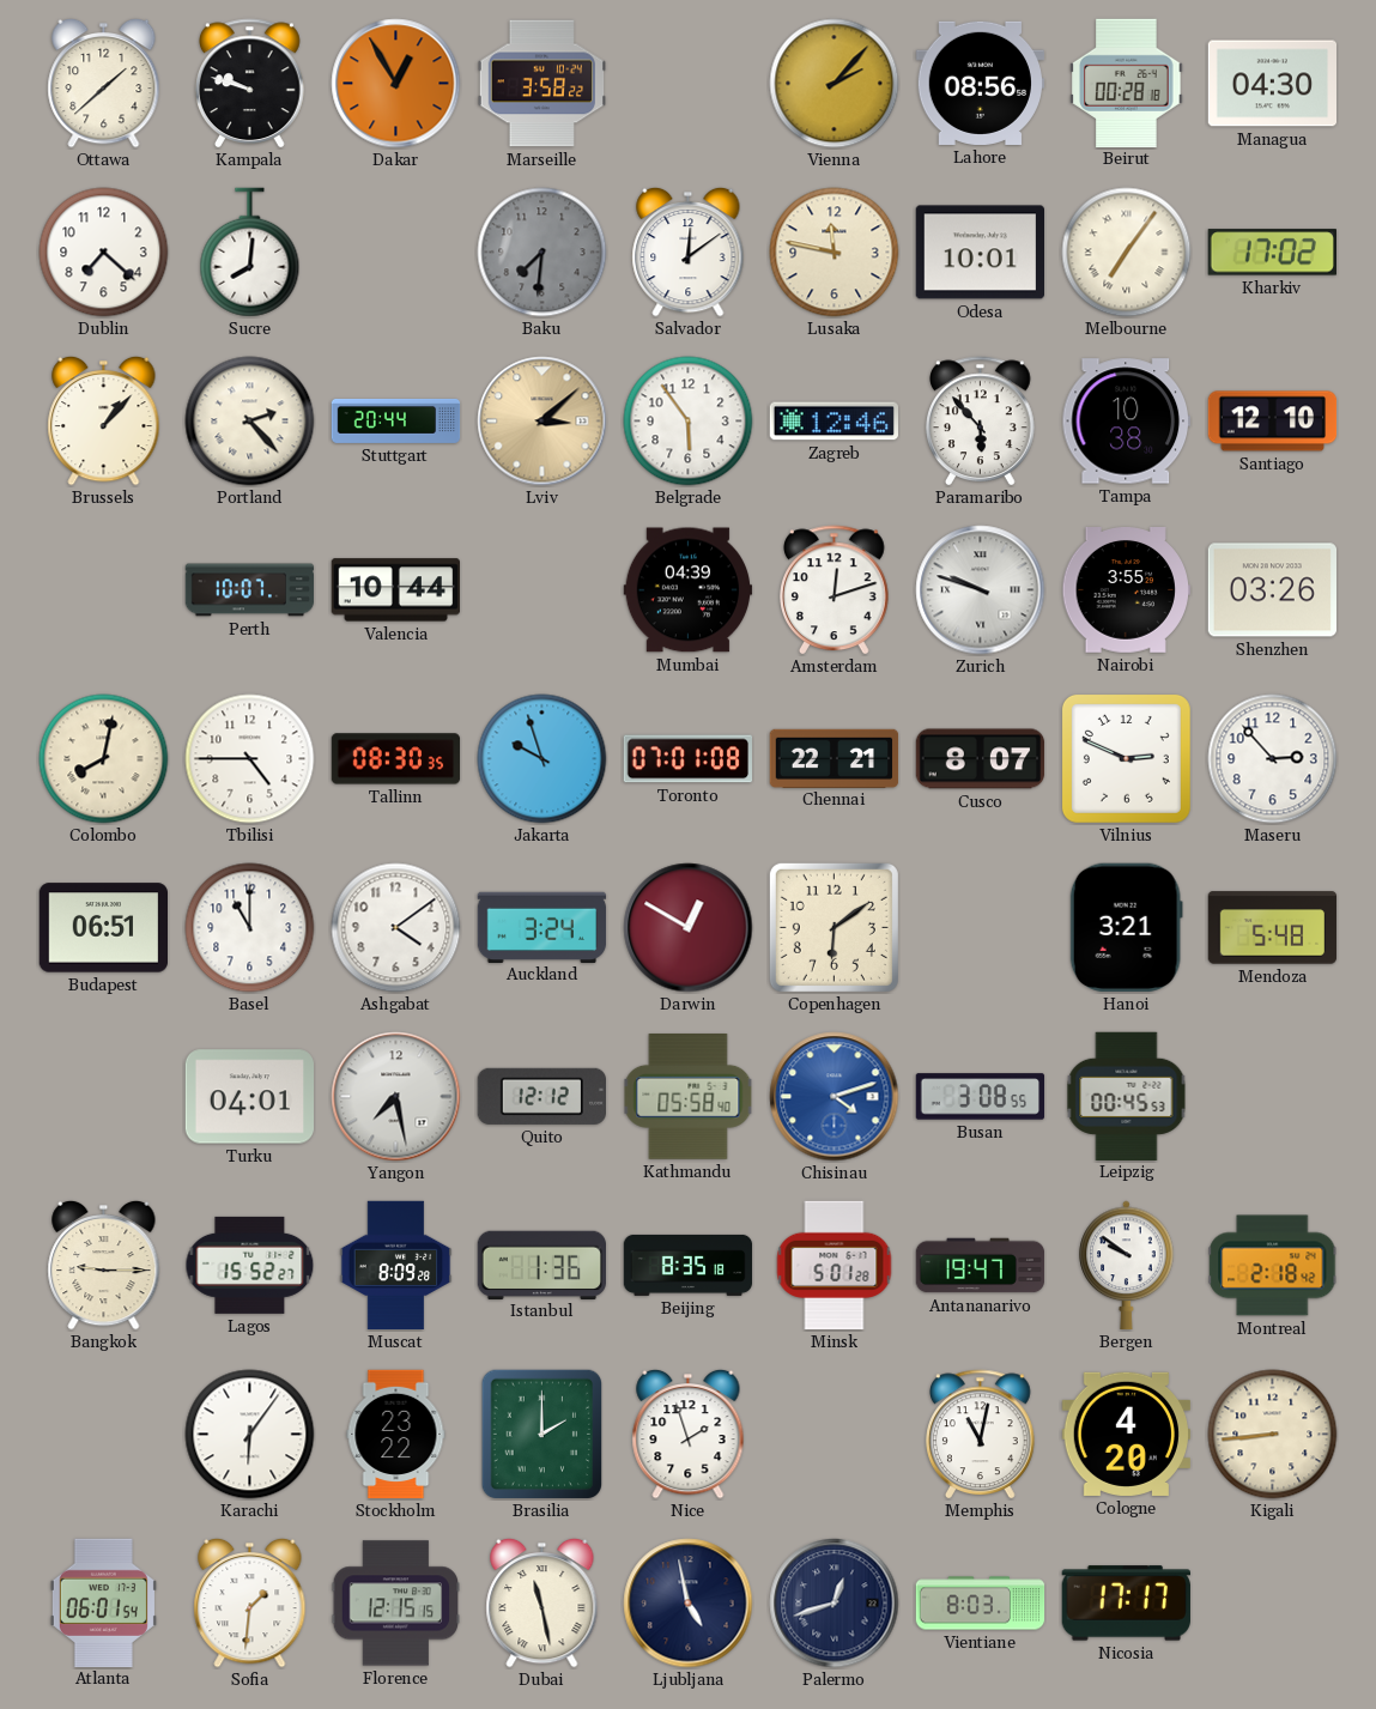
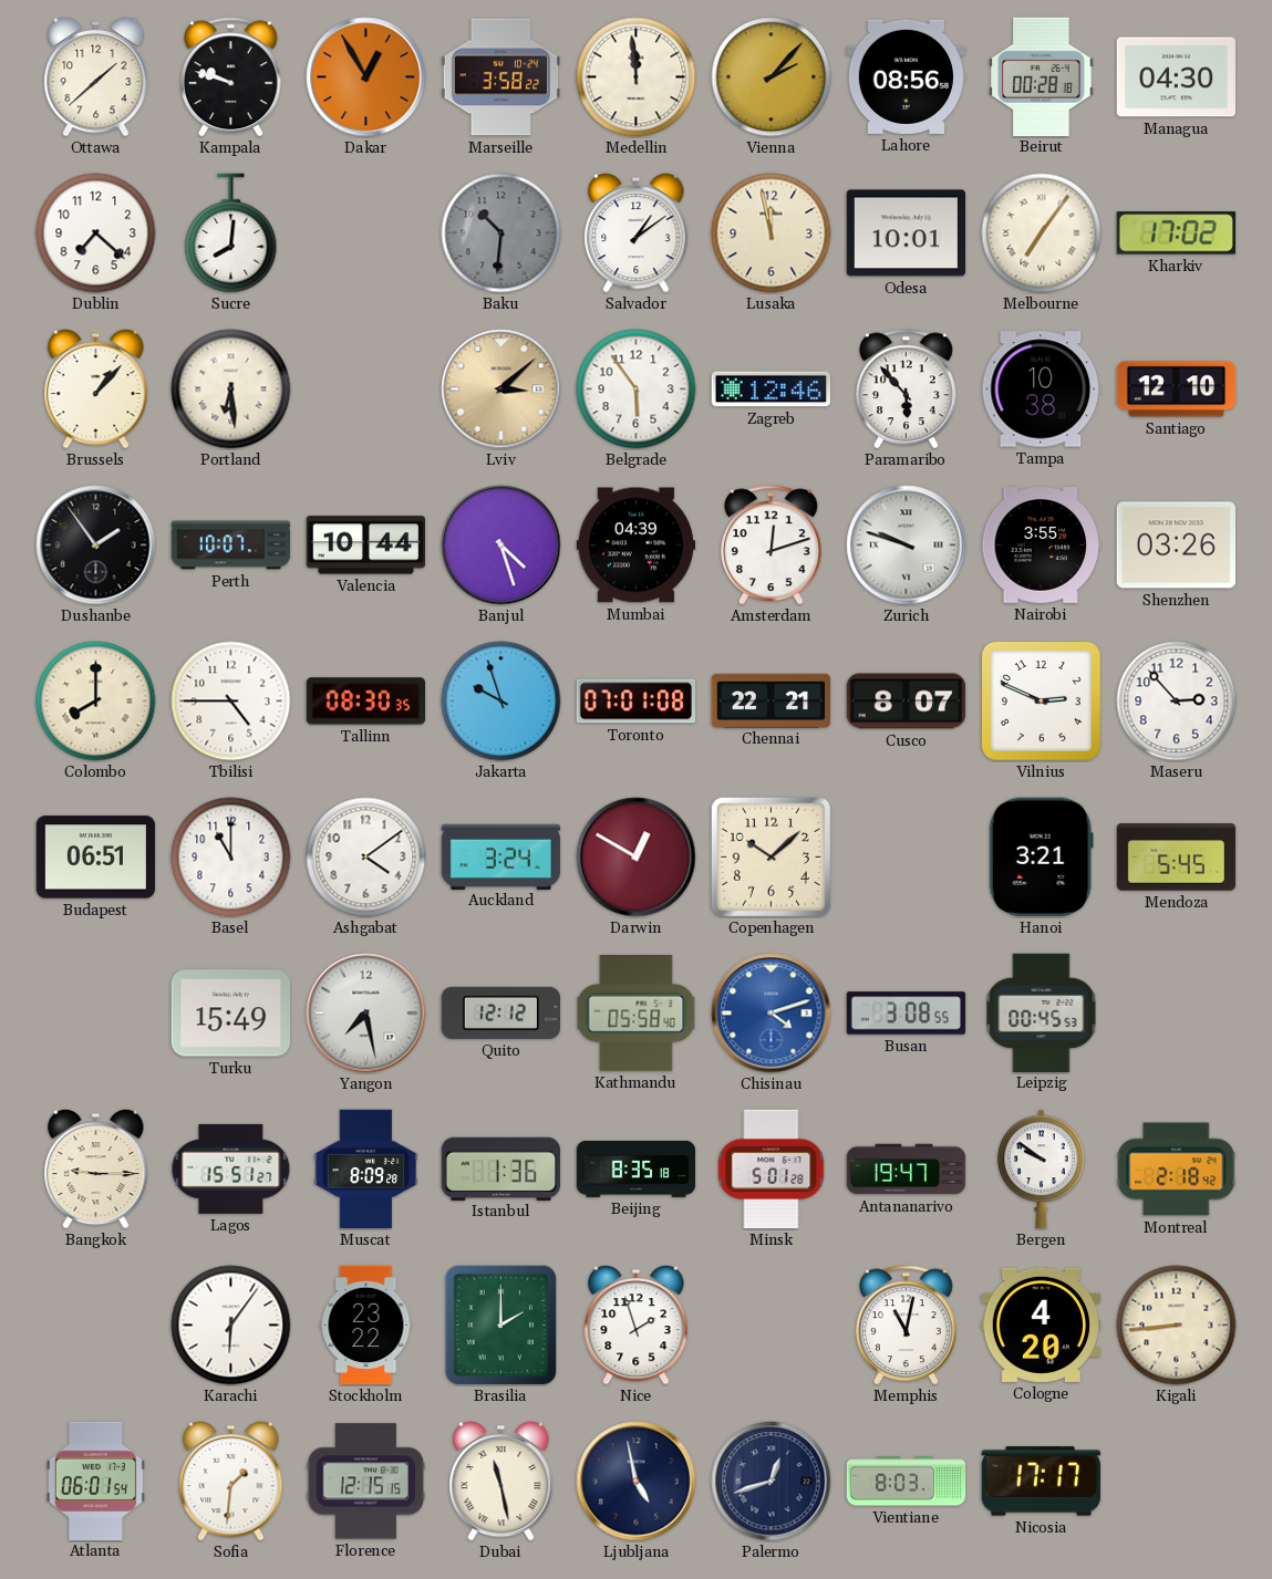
Medellin: none -> 11:59
Baku: 7:31 -> 10:31
Salvador: 12:09 -> 1:09
Lusaka: 11:47 -> 11:58
Portland: 2:23 -> 6:29
Stuttgart: 20:44 -> none
Dushanbe: none -> 1:54
Banjul: none -> 4:27
Colombo: 8:02 -> 8:00
Copenhagen: 6:09 -> 10:08
Mendoza: 5:48 -> 5:45
Turku: 04:01 -> 15:49
Lagos: 15:52 -> 15:51
